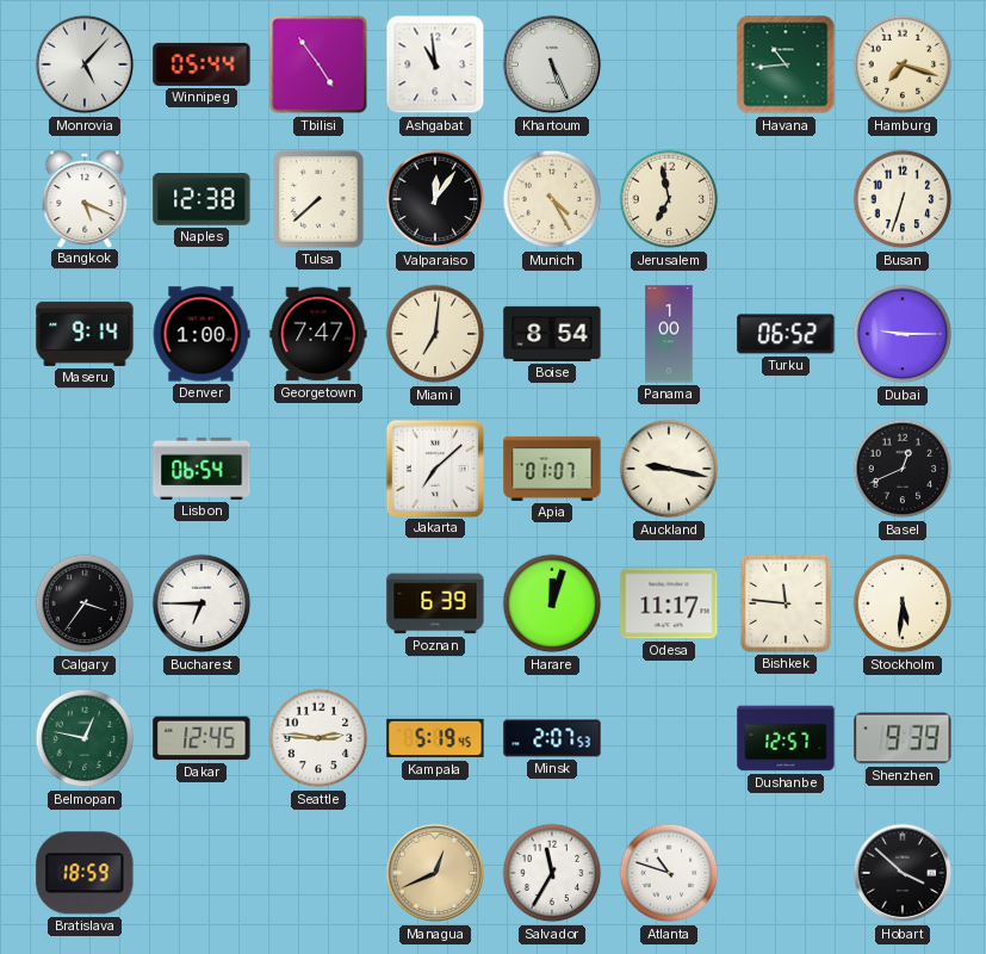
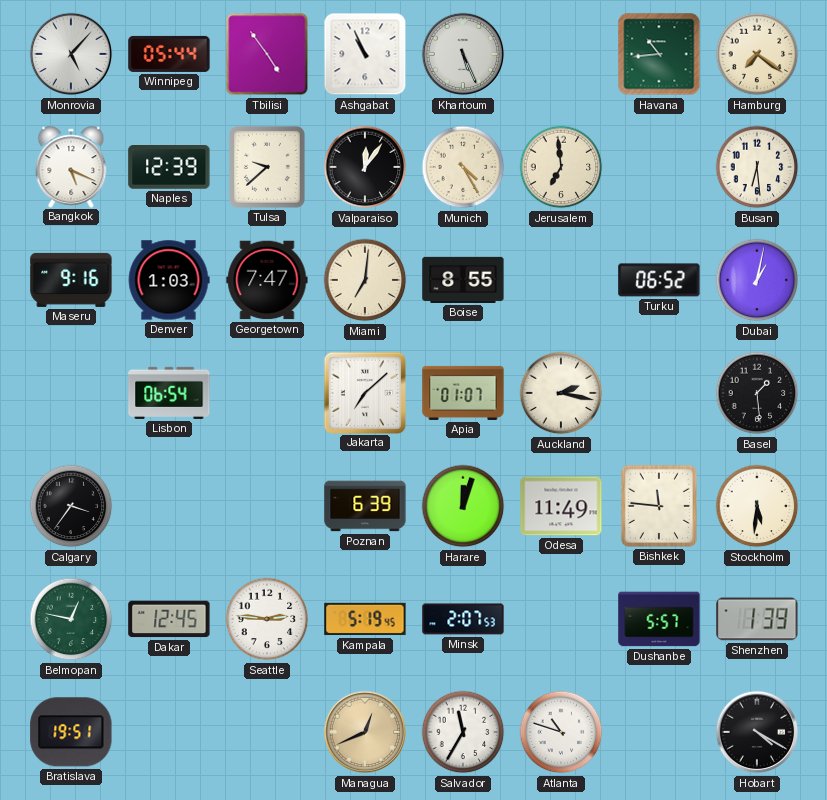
Ashgabat: 10:59 -> 10:56
Hamburg: 7:18 -> 7:21
Naples: 12:38 -> 12:39
Tulsa: 7:38 -> 9:38
Jerusalem: 6:58 -> 6:59
Busan: 6:33 -> 6:29
Maseru: 9:14 -> 9:16
Denver: 1:00 -> 1:03
Boise: 8:54 -> 8:55
Panama: 1:00 -> none
Dubai: 9:15 -> 1:02
Auckland: 9:17 -> 2:17
Basel: 12:41 -> 1:29
Bucharest: 6:45 -> none
Odesa: 11:17 -> 11:49
Dushanbe: 12:57 -> 5:57
Shenzhen: 9:39 -> 1:39
Bratislava: 18:59 -> 19:51
Hobart: 3:52 -> 4:20
